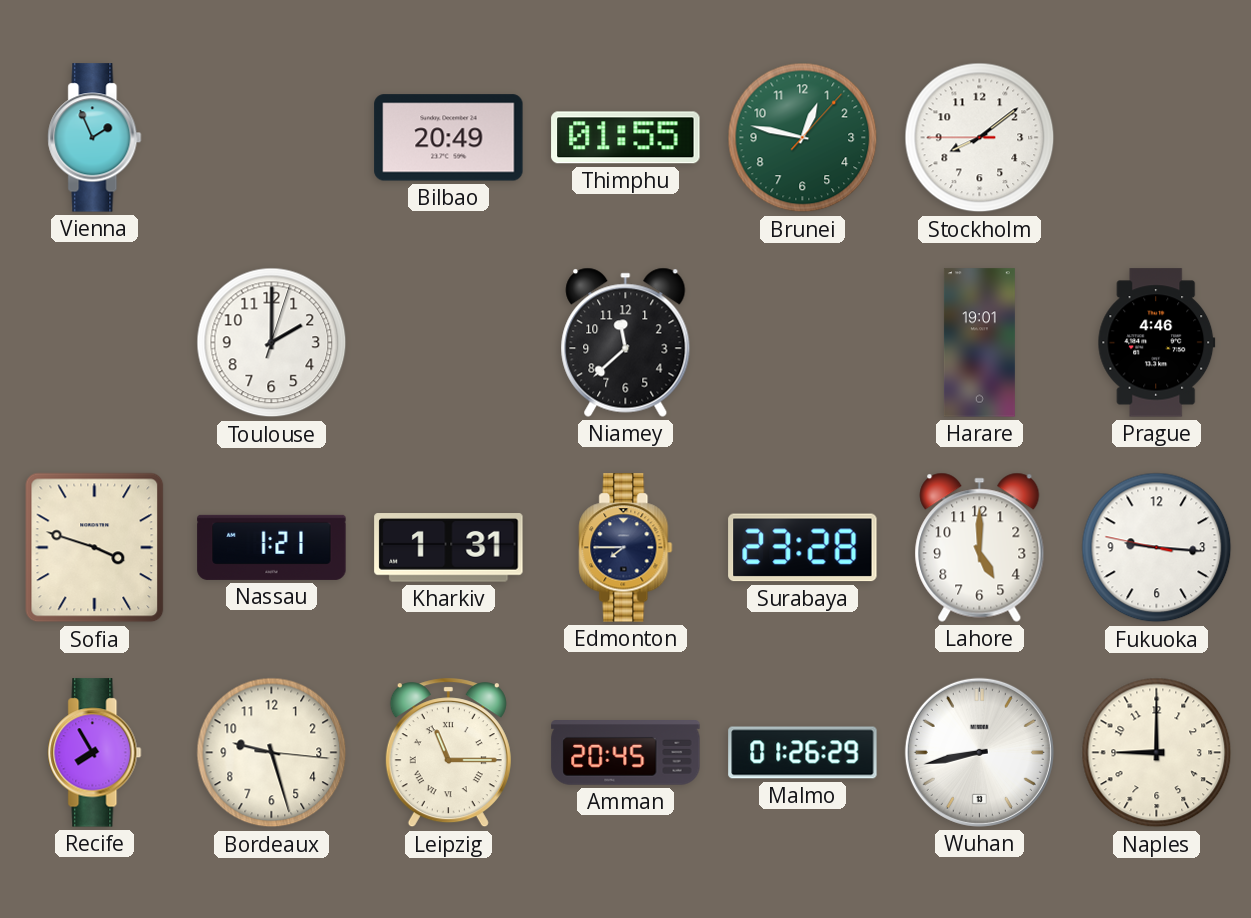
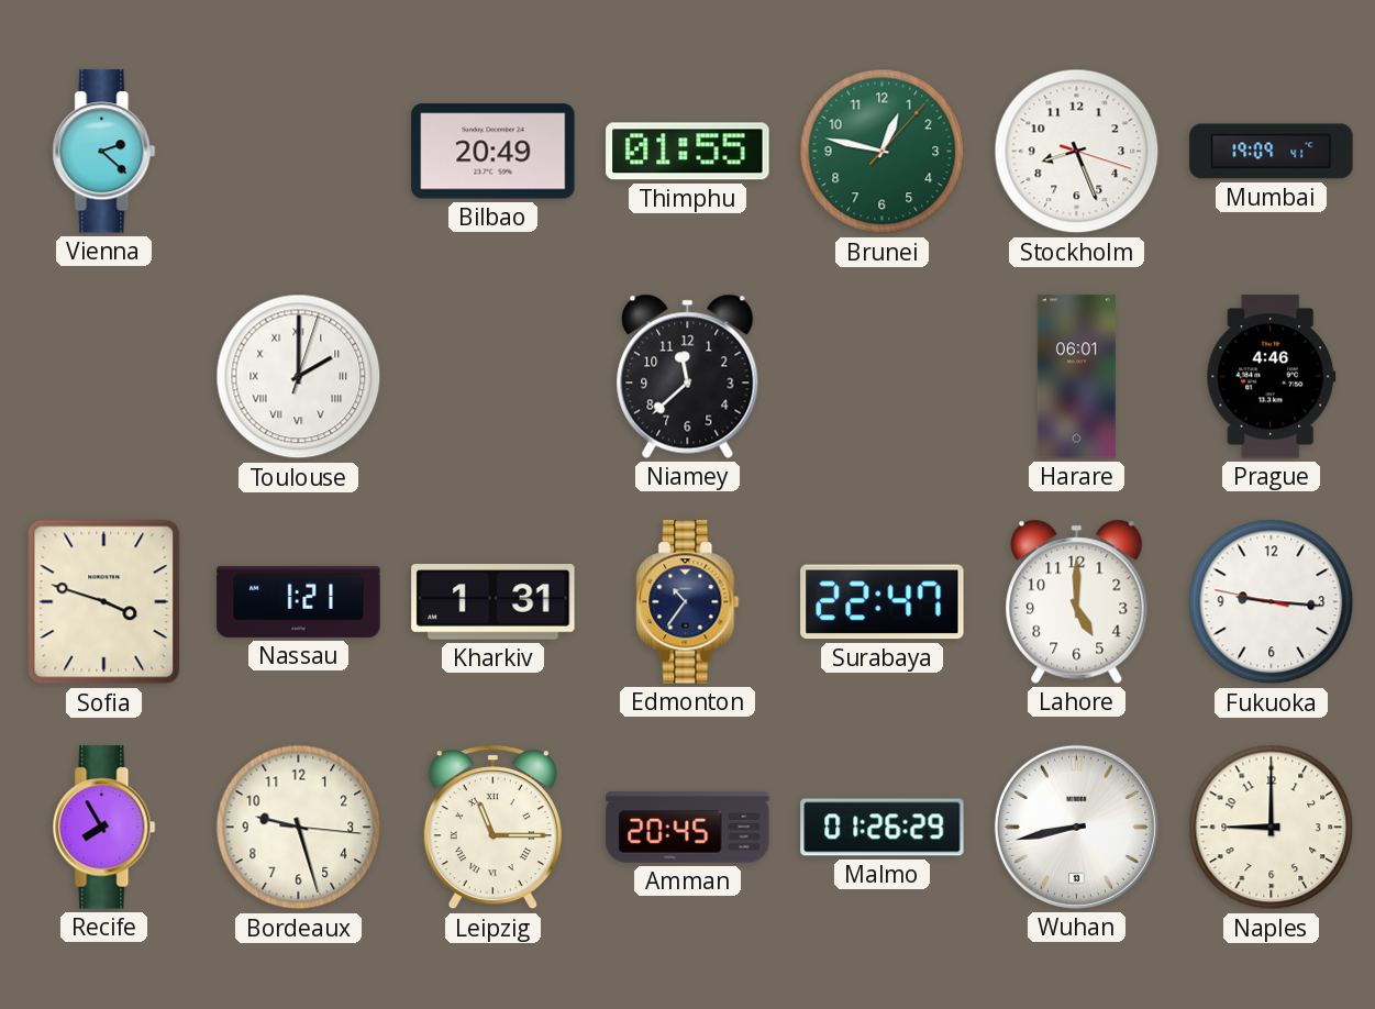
Vienna: 1:56 -> 2:22
Stockholm: 8:08 -> 8:26
Mumbai: none -> 19:09
Toulouse numerals: Arabic -> Roman
Harare: 19:01 -> 06:01
Edmonton: 7:45 -> 10:36
Surabaya: 23:28 -> 22:47
